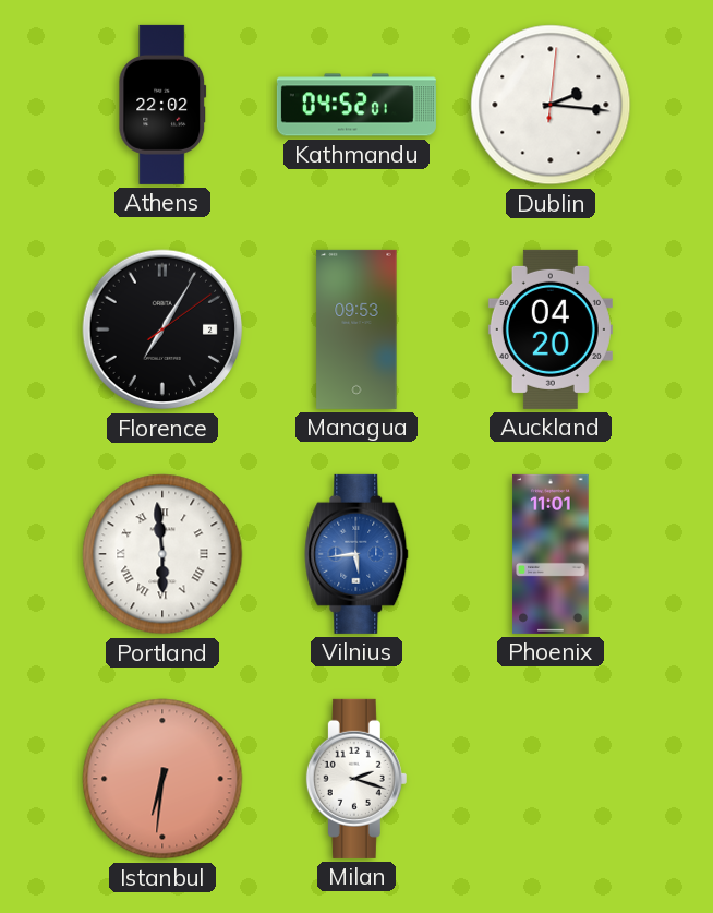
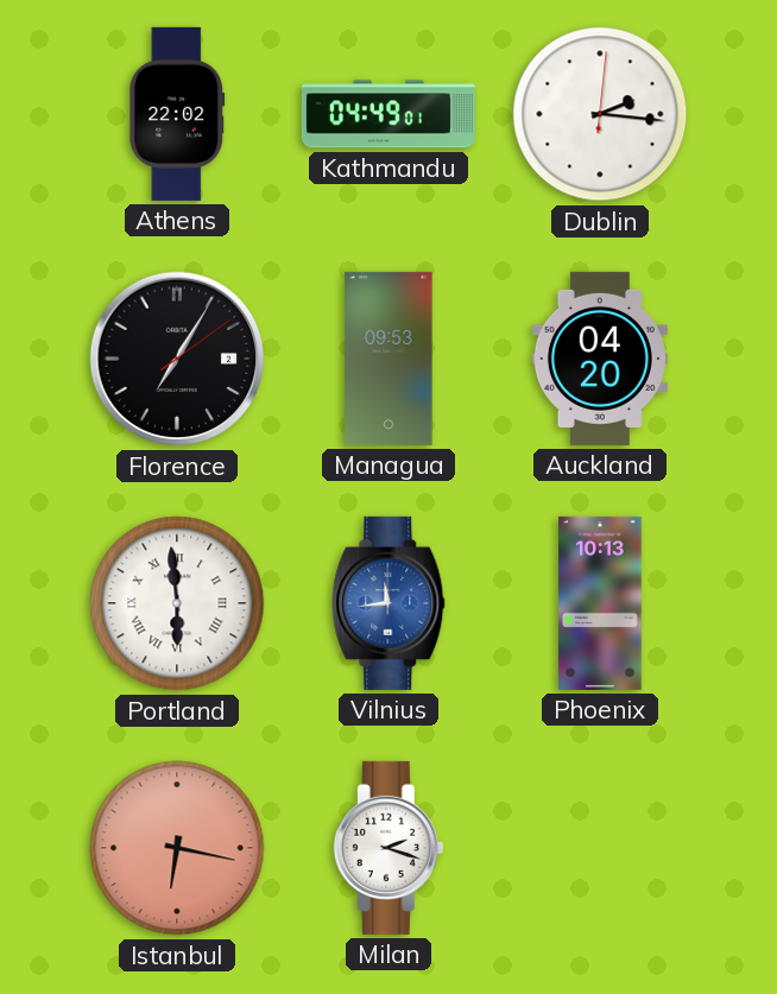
Kathmandu: 04:52 -> 04:49
Vilnius: 5:44 -> 11:44
Phoenix: 11:01 -> 10:13
Istanbul: 6:31 -> 6:17
